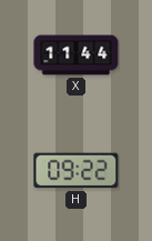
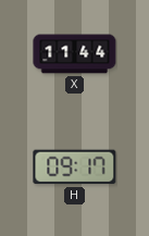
H: 09:22 -> 09:17
